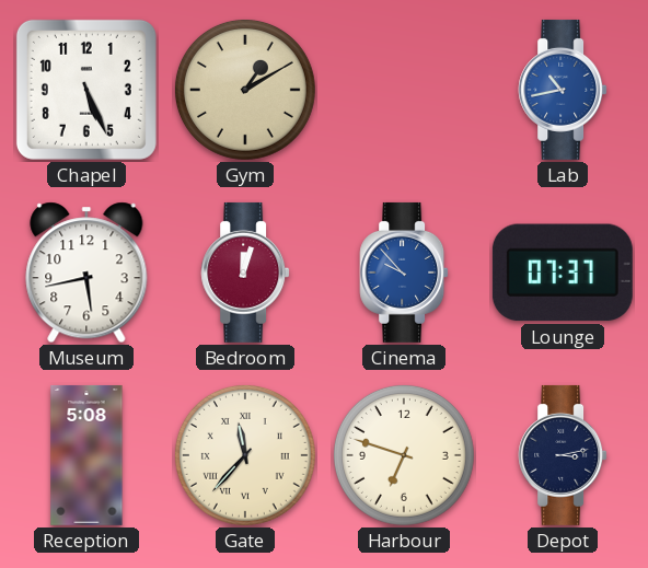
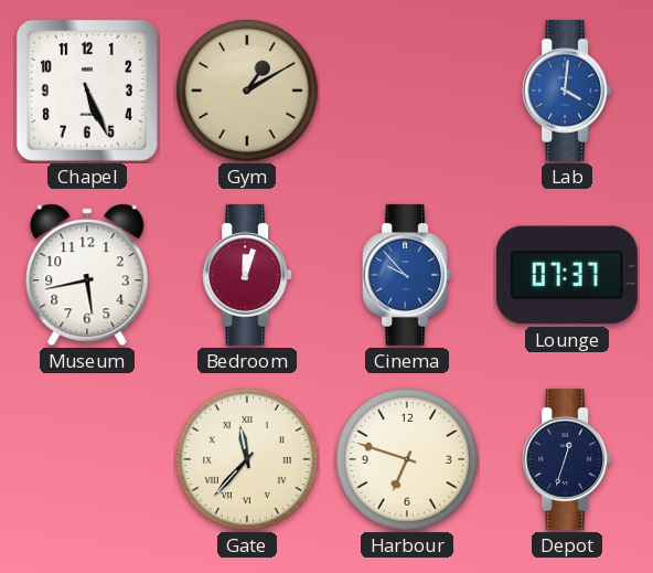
Lab: 10:43 -> 4:01
Reception: 5:08 -> none
Depot: 3:13 -> 12:33
